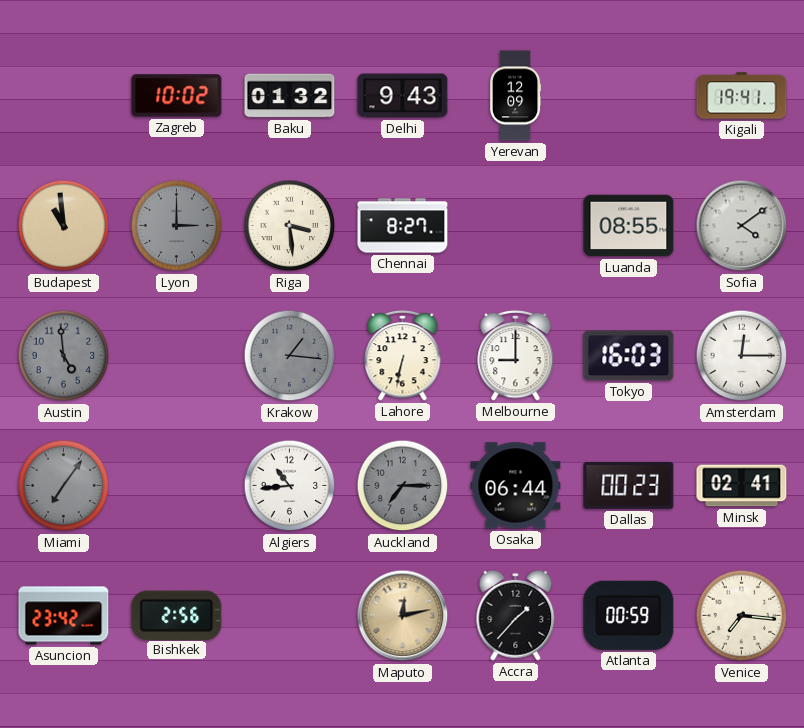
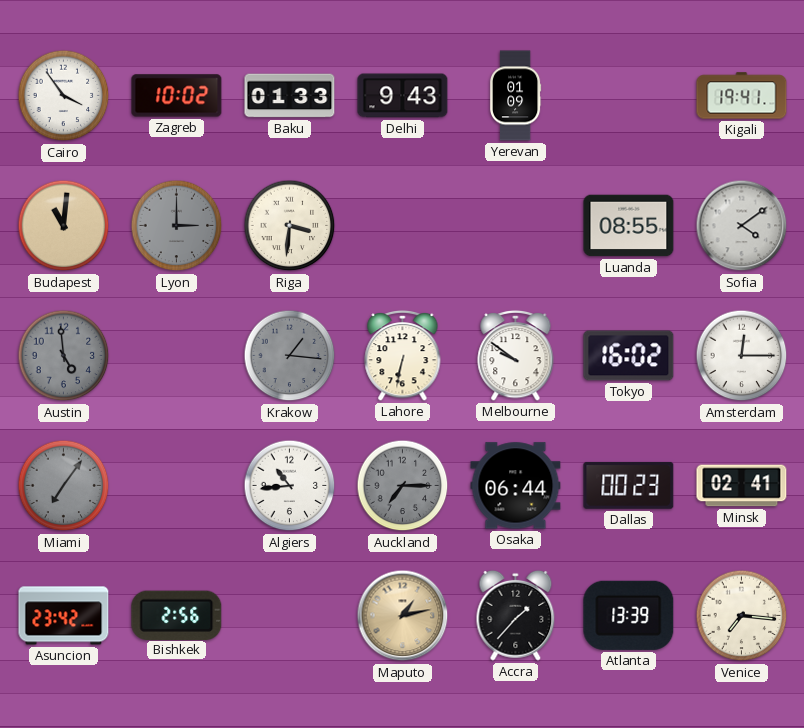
Cairo: none -> 3:54
Baku: 01:32 -> 01:33
Yerevan: 12:09 -> 01:09
Budapest: 10:59 -> 11:01
Riga: 3:29 -> 3:31
Chennai: 8:27 -> none
Melbourne: 9:00 -> 9:51
Tokyo: 16:03 -> 16:02
Maputo: 12:13 -> 1:13
Atlanta: 00:59 -> 13:39
